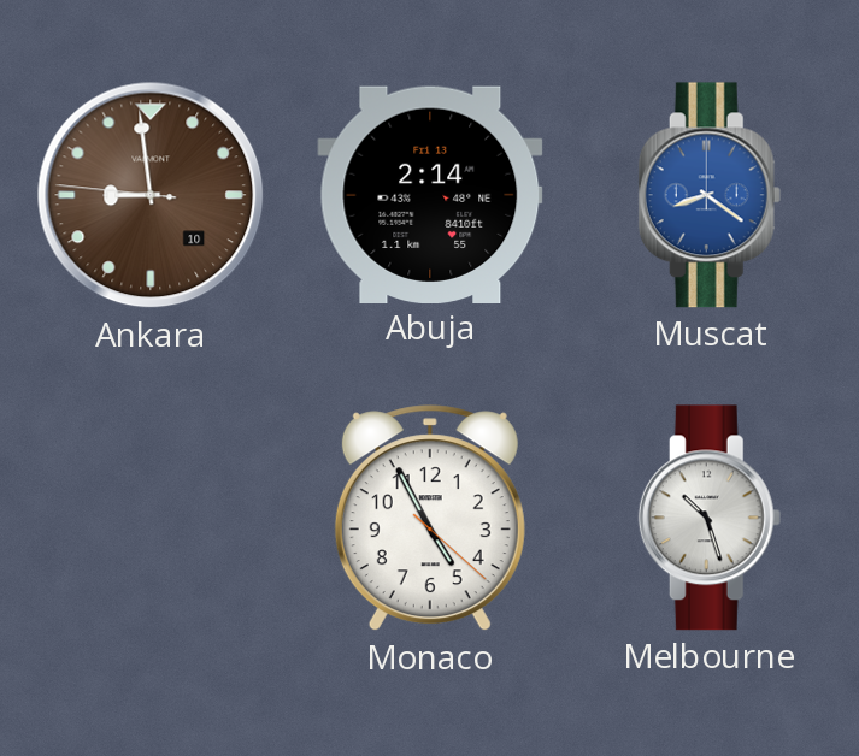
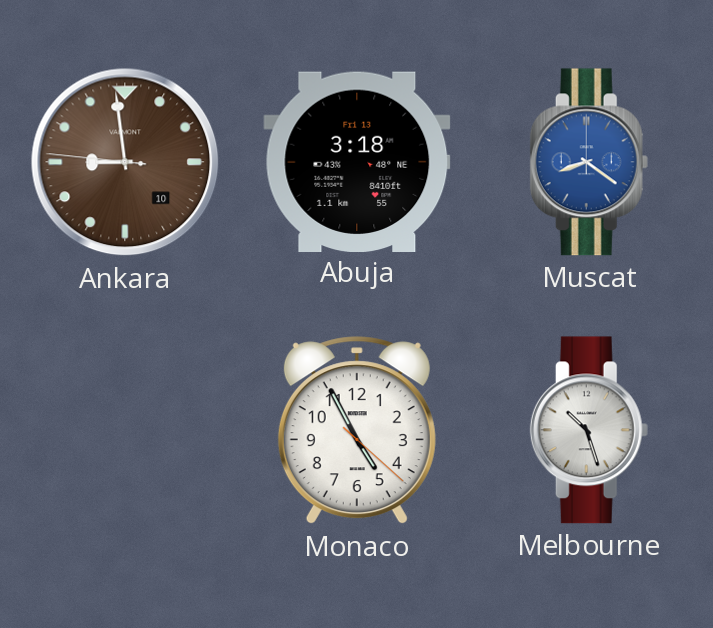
Abuja: 2:14 -> 3:18
